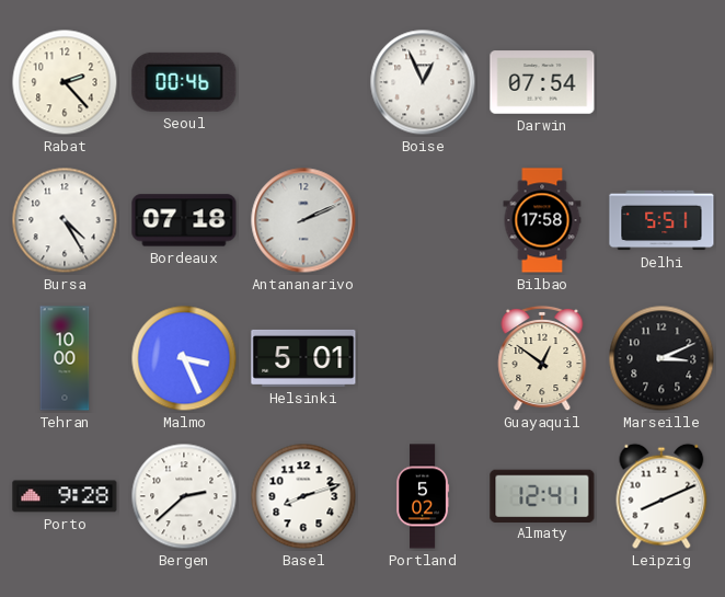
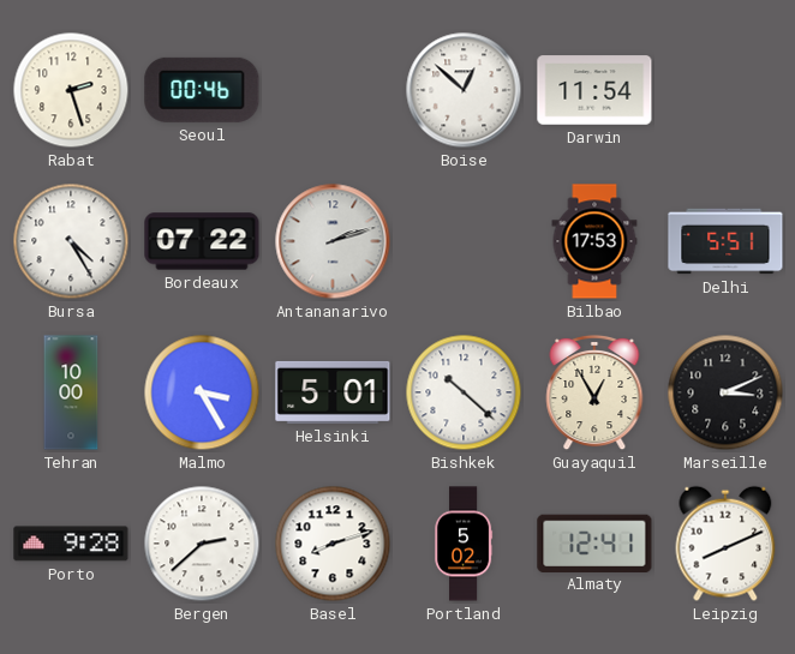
Rabat: 2:23 -> 2:27
Boise: 12:56 -> 12:52
Darwin: 07:54 -> 11:54
Bordeaux: 07:18 -> 07:22
Antananarivo: 2:11 -> 2:12
Bilbao: 17:58 -> 17:53
Malmo: 3:26 -> 3:25
Bishkek: none -> 10:22
Guayaquil: 12:51 -> 12:55
